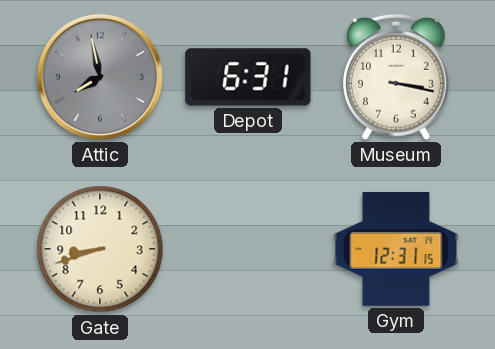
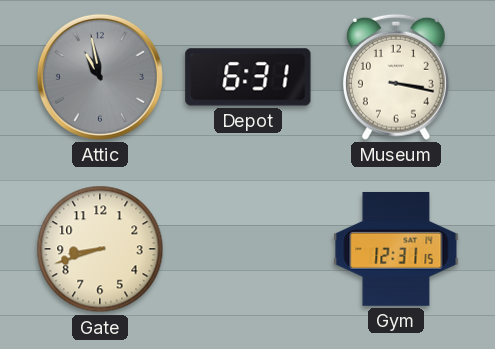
Attic: 7:58 -> 10:58
